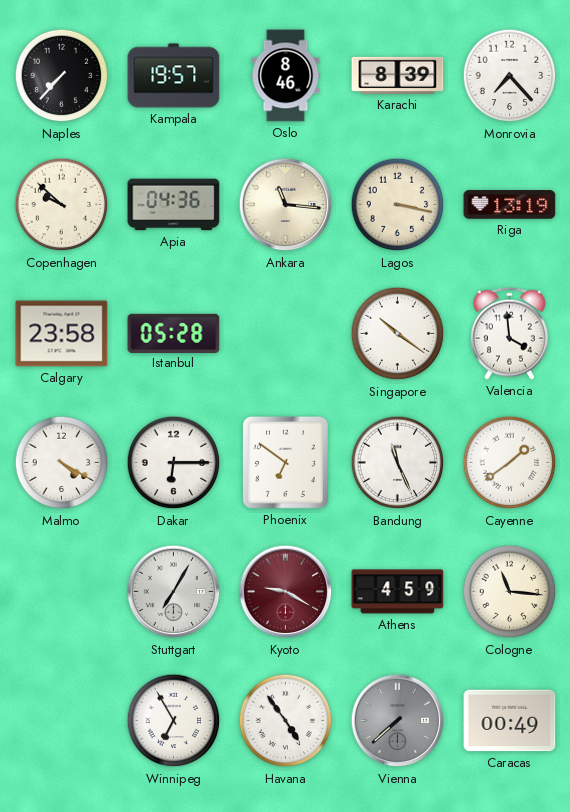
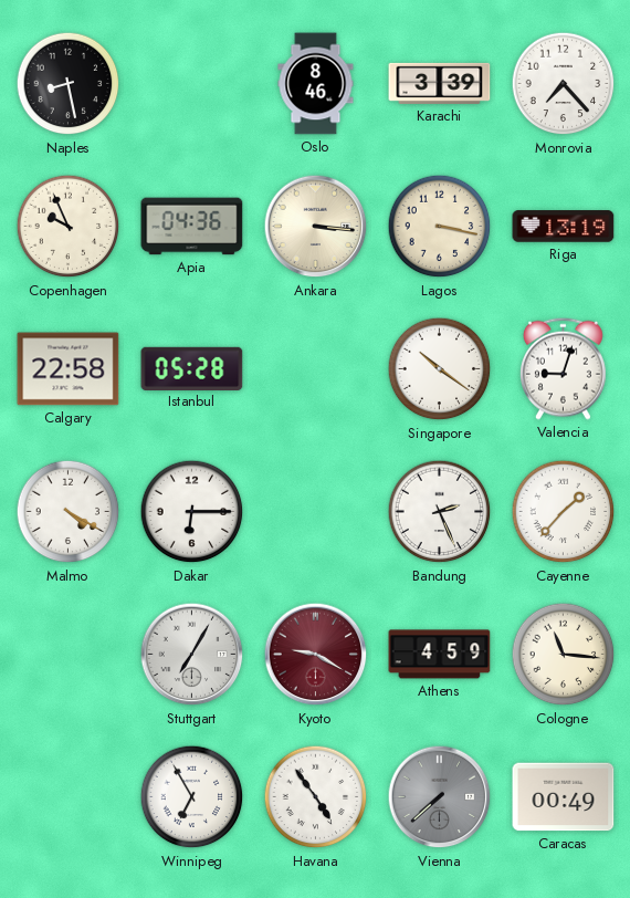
Naples: 7:37 -> 8:28
Kampala: 19:57 -> none
Karachi: 8:39 -> 3:39
Copenhagen: 9:52 -> 9:56
Ankara: 11:16 -> 3:16
Calgary: 23:58 -> 22:58
Valencia: 3:59 -> 9:03
Phoenix: 6:51 -> none
Bandung: 11:26 -> 2:26
Cayenne: 1:39 -> 1:37
